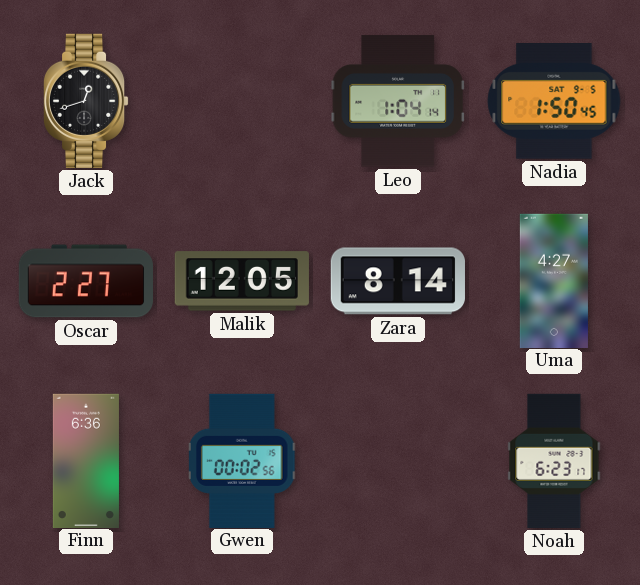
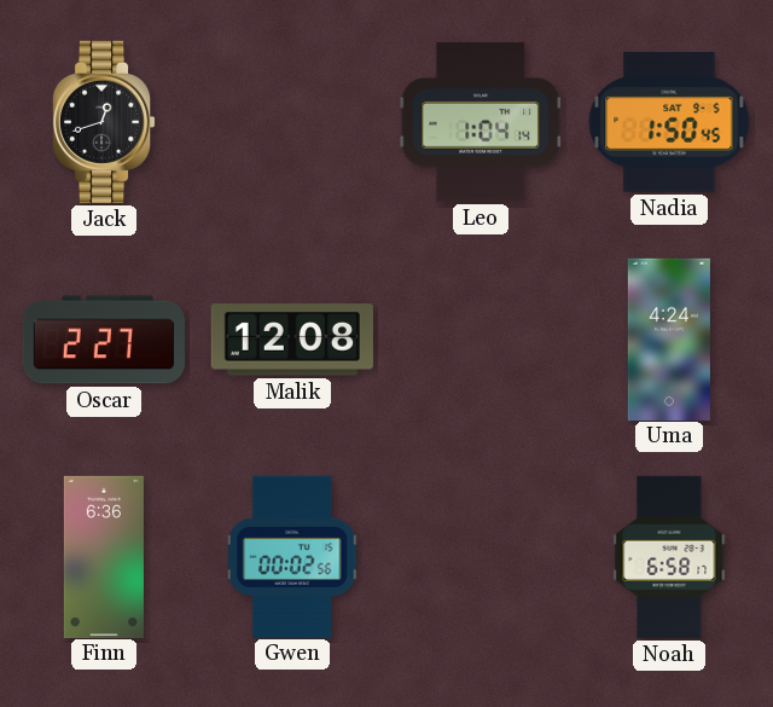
Malik: 12:05 -> 12:08
Zara: 8:14 -> none
Uma: 4:27 -> 4:24
Noah: 6:23 -> 6:58
